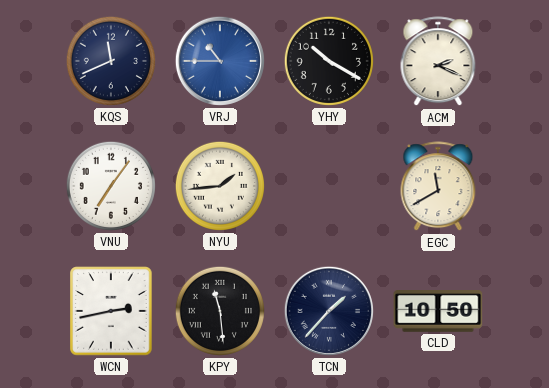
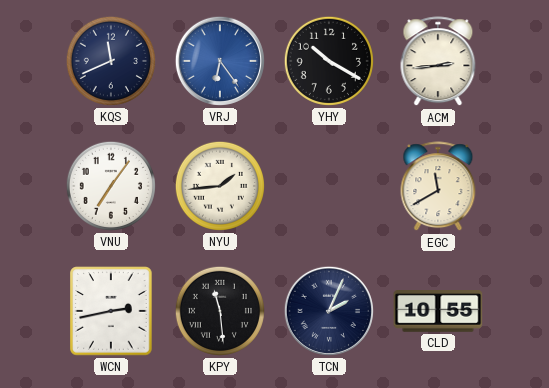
VRJ: 10:45 -> 6:24
ACM: 2:19 -> 2:44
TCN: 1:37 -> 2:04
CLD: 10:50 -> 10:55
